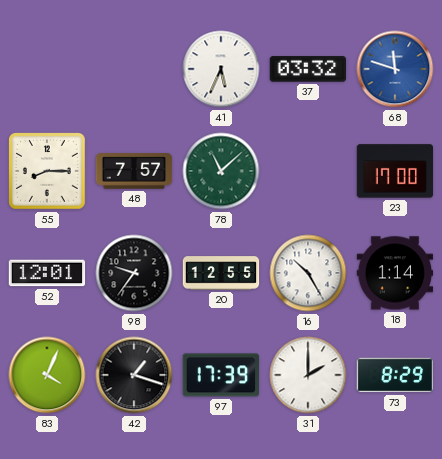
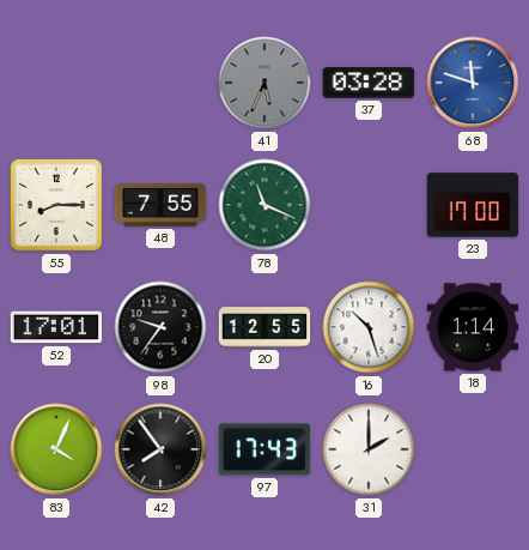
41 dial: white -> grey
37: 03:32 -> 03:28
48: 7:57 -> 7:55
78: 11:08 -> 11:19
52: 12:01 -> 17:01
16: 10:25 -> 10:27
42: 1:18 -> 7:54
97: 17:39 -> 17:43
73: 8:29 -> none
